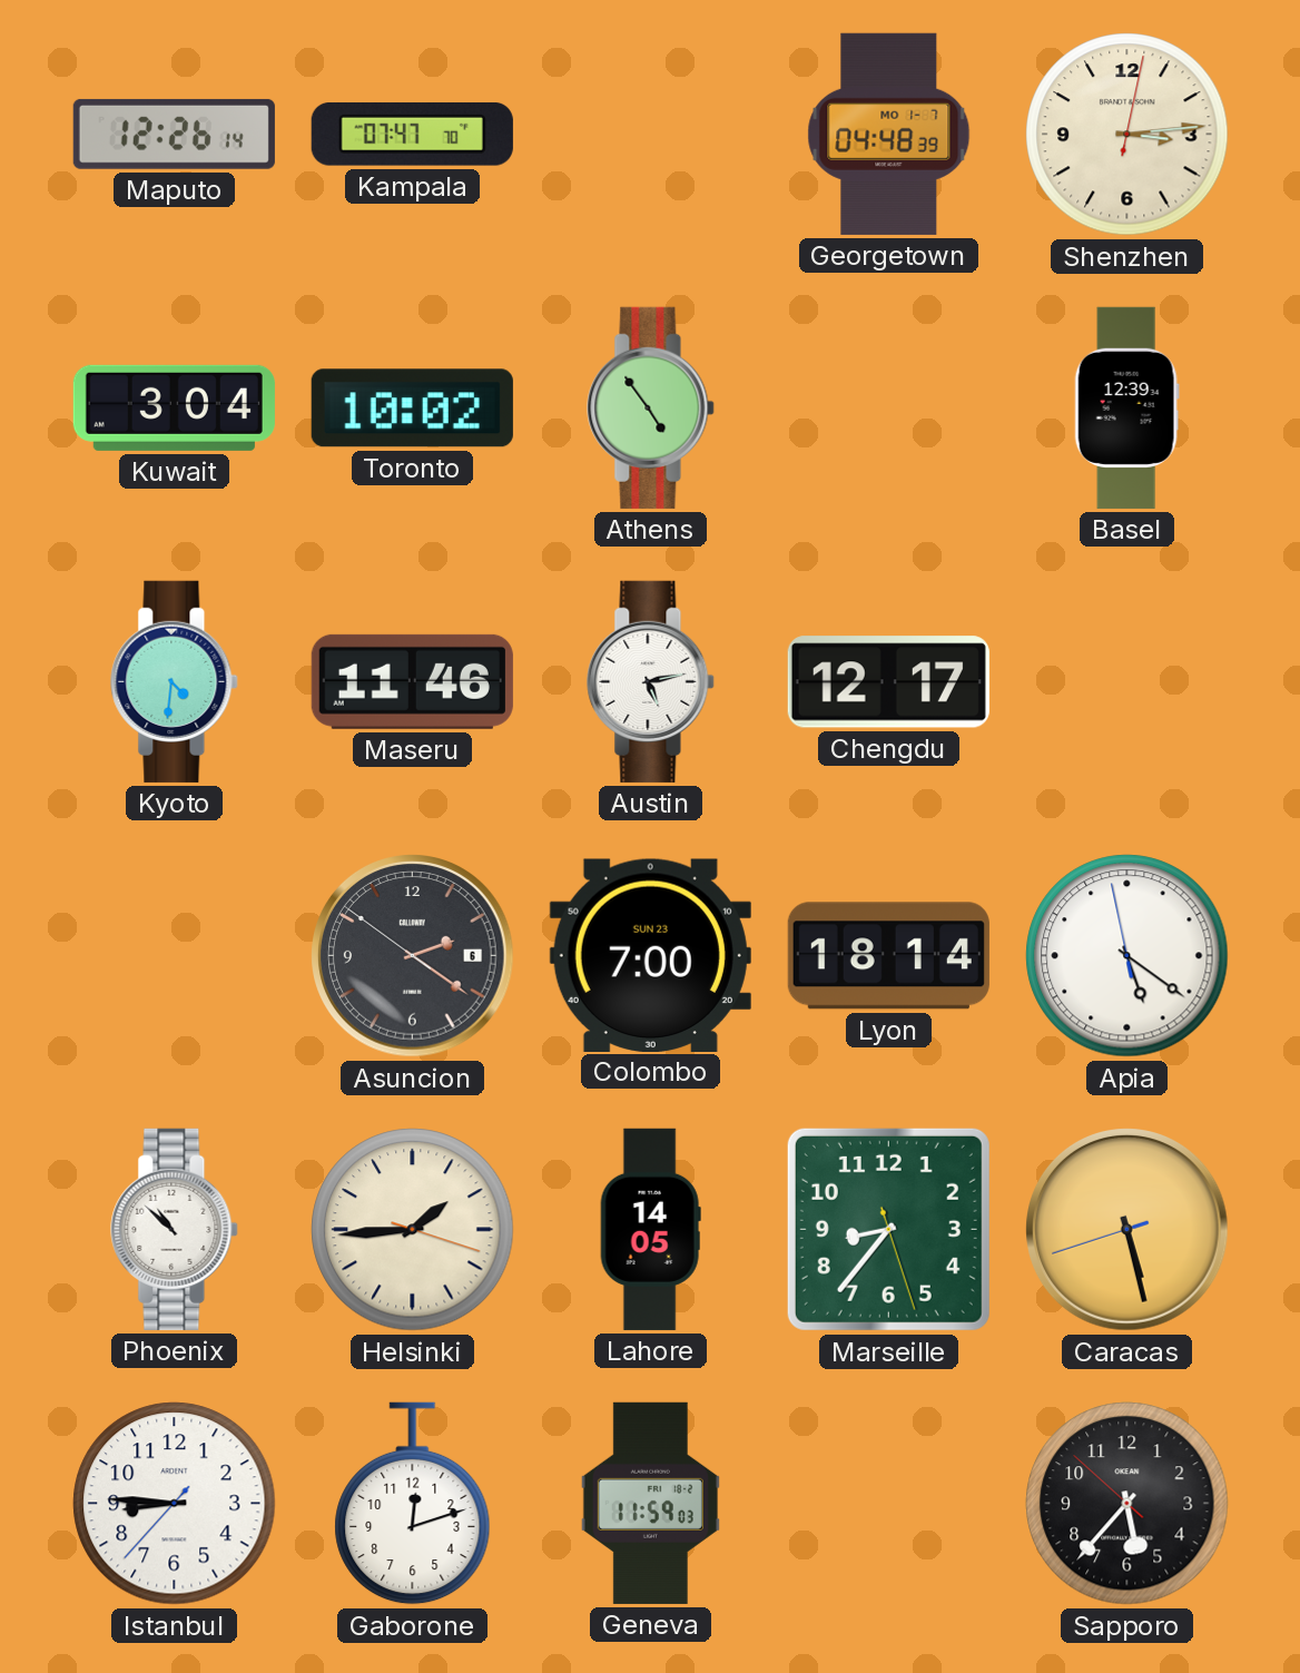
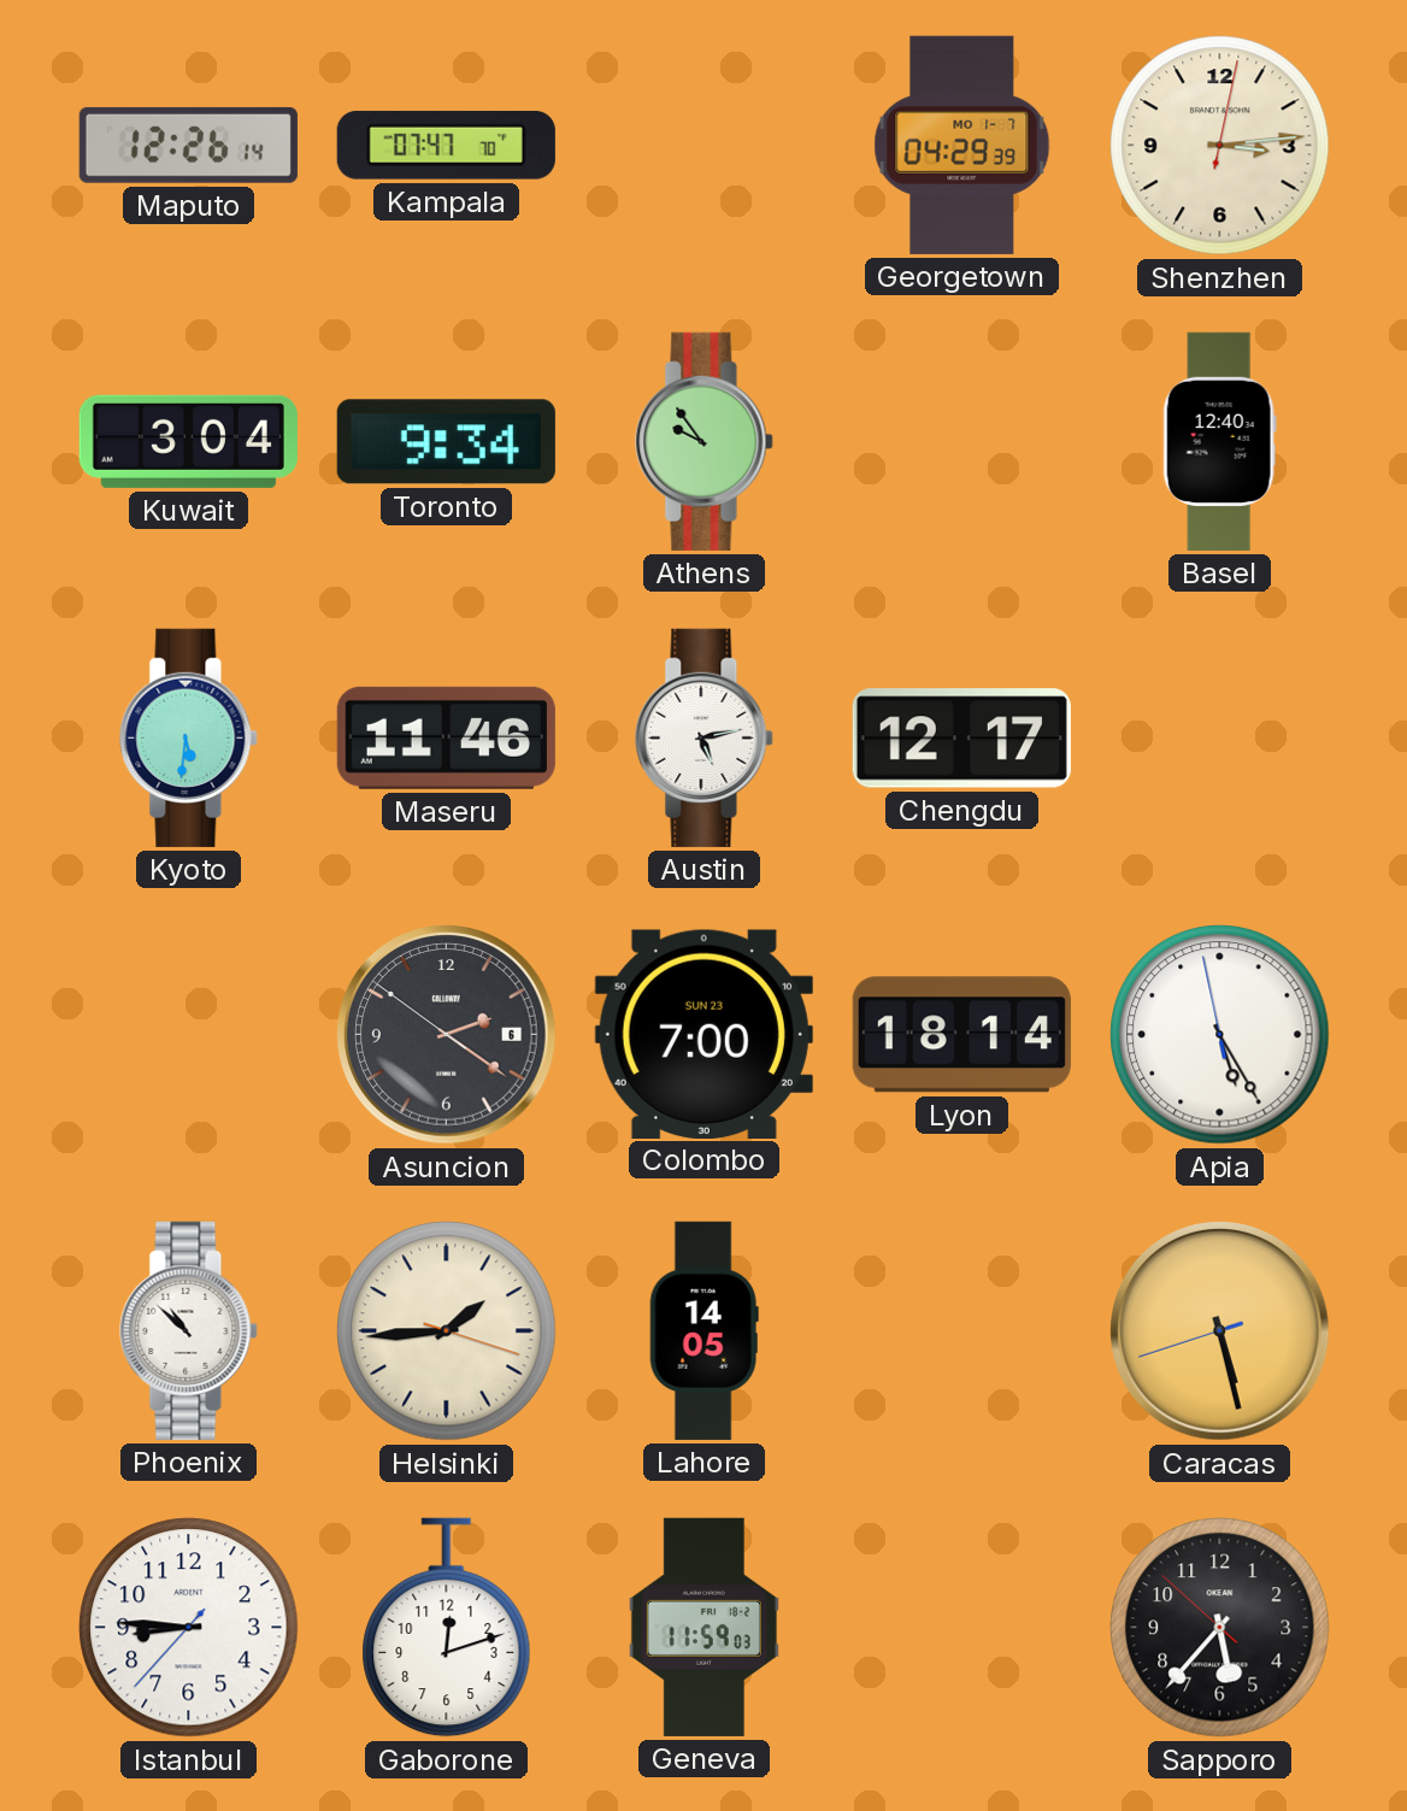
Georgetown: 04:48 -> 04:29
Toronto: 10:02 -> 9:34
Athens: 4:54 -> 9:54
Basel: 12:39 -> 12:40
Kyoto: 4:31 -> 5:31
Apia: 5:20 -> 5:24
Marseille: 8:36 -> none
